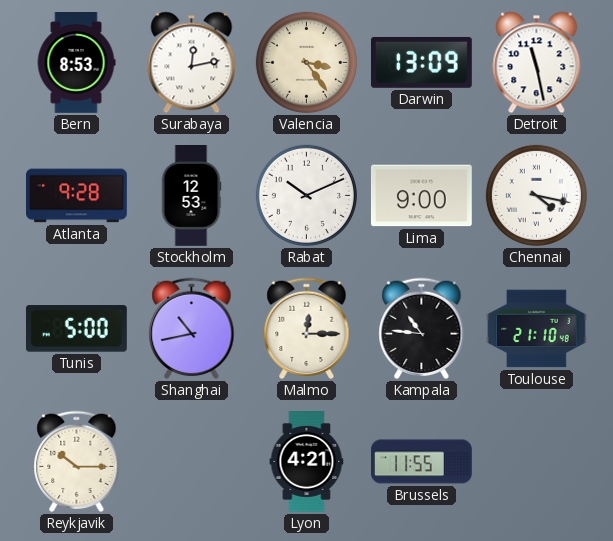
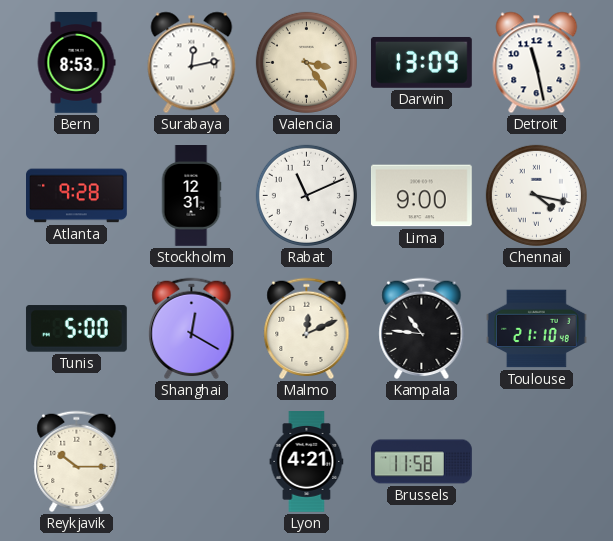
Stockholm: 12:53 -> 12:31
Rabat: 10:11 -> 11:11
Shanghai: 10:43 -> 12:20
Malmo: 12:15 -> 12:11
Brussels: 11:55 -> 11:58
